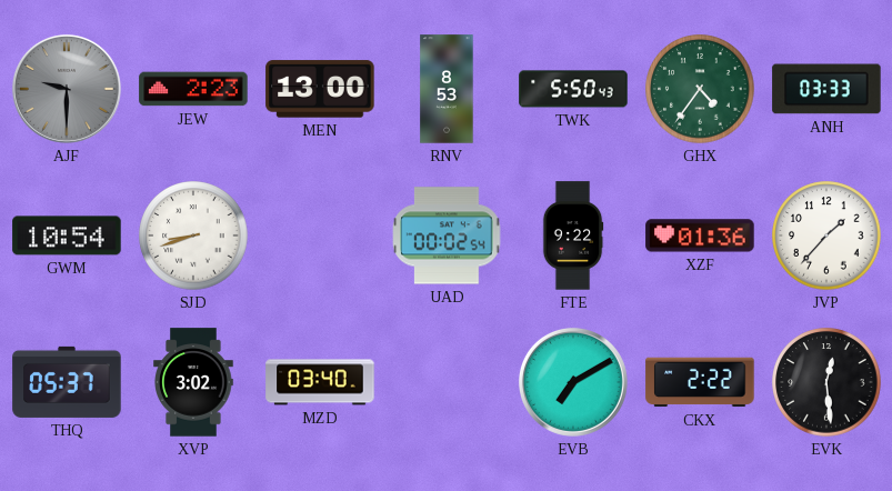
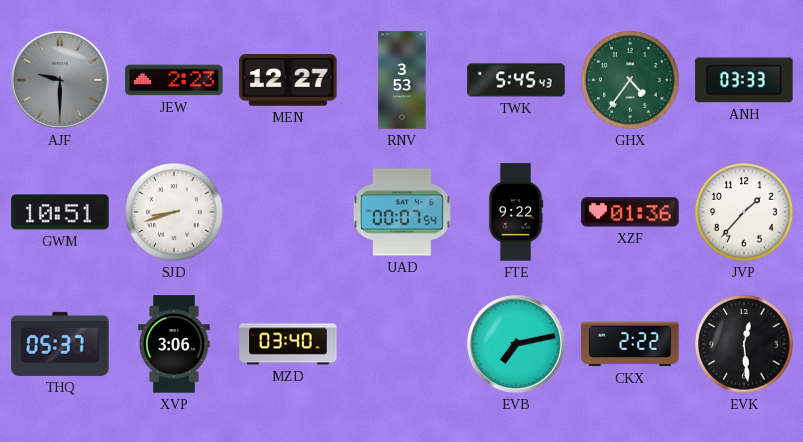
MEN: 13:00 -> 12:27
RNV: 8:53 -> 3:53
TWK: 5:50 -> 5:45
GWM: 10:54 -> 10:51
UAD: 00:02 -> 00:07
XVP: 3:02 -> 3:06
EVB: 7:10 -> 7:13
